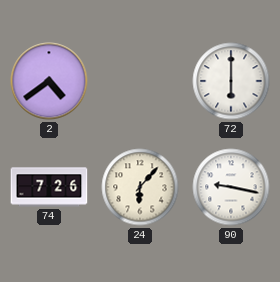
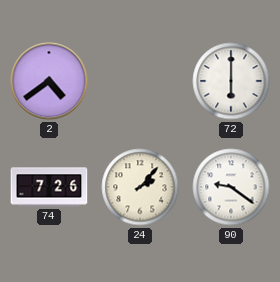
24: 6:07 -> 2:07
90: 9:17 -> 9:21
